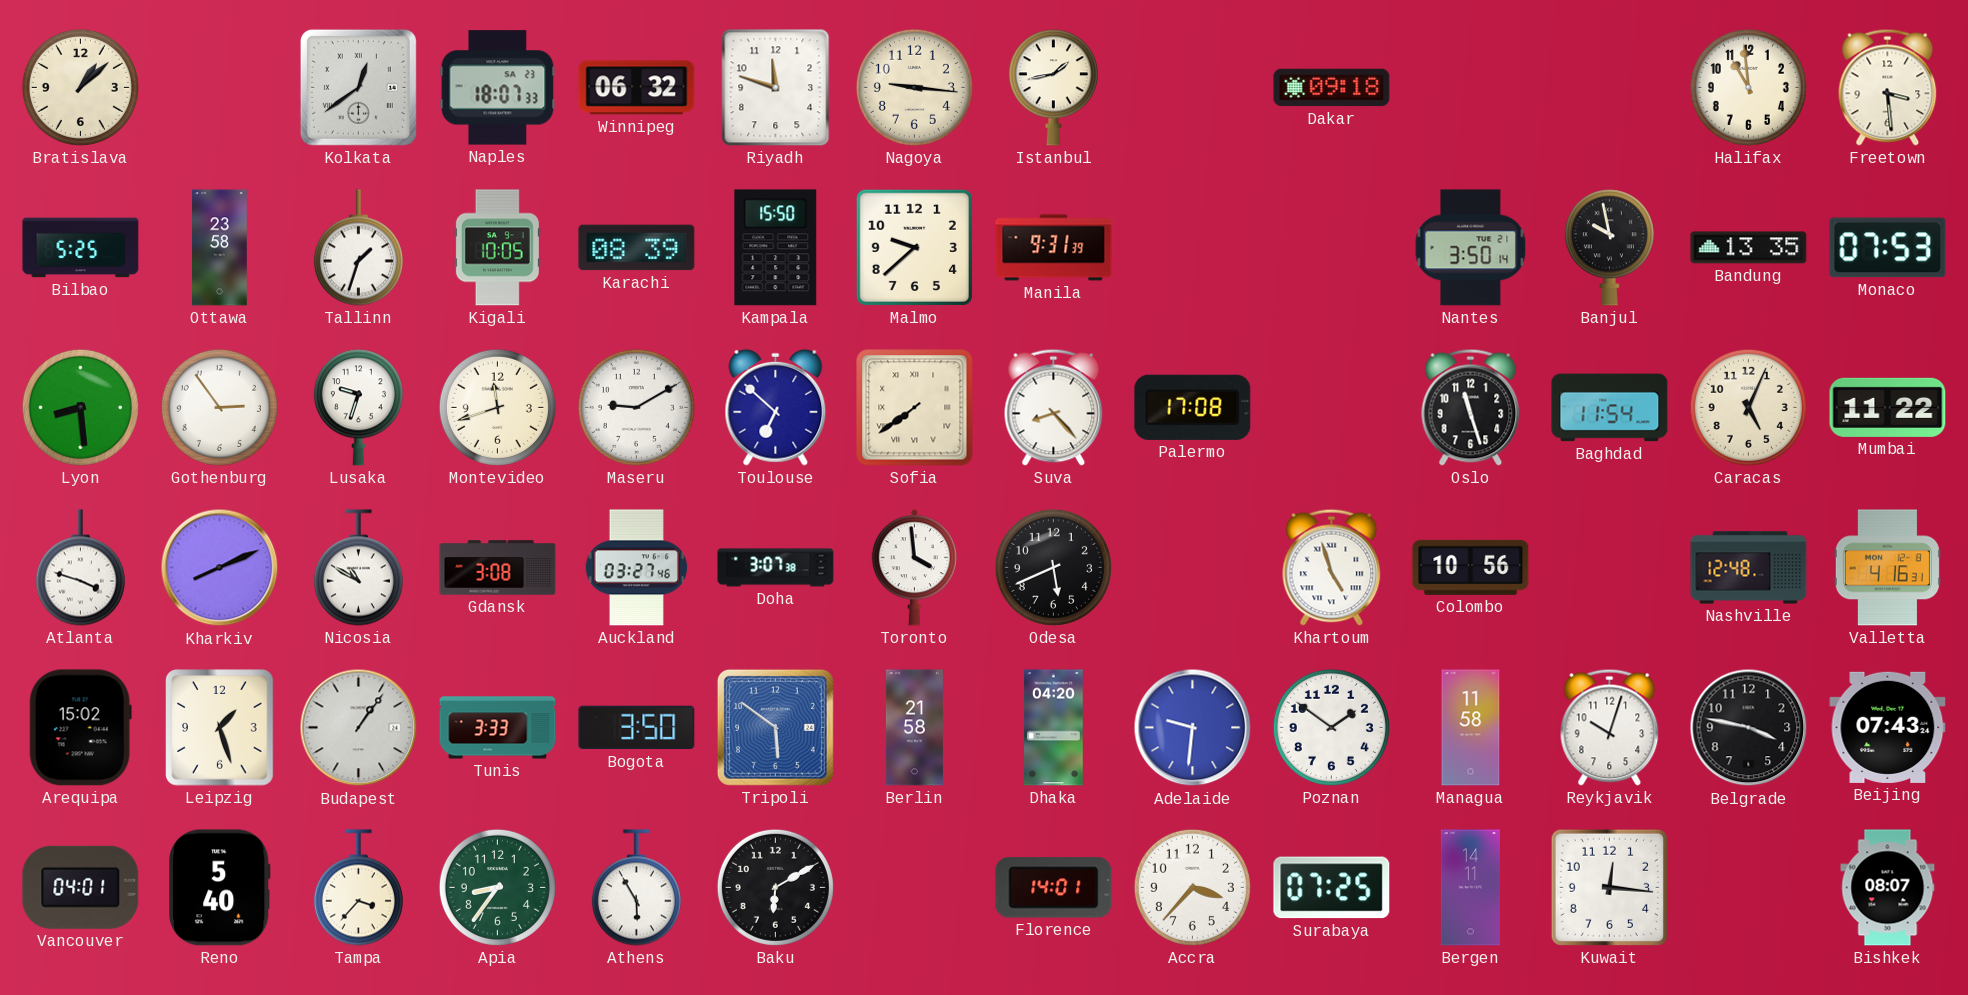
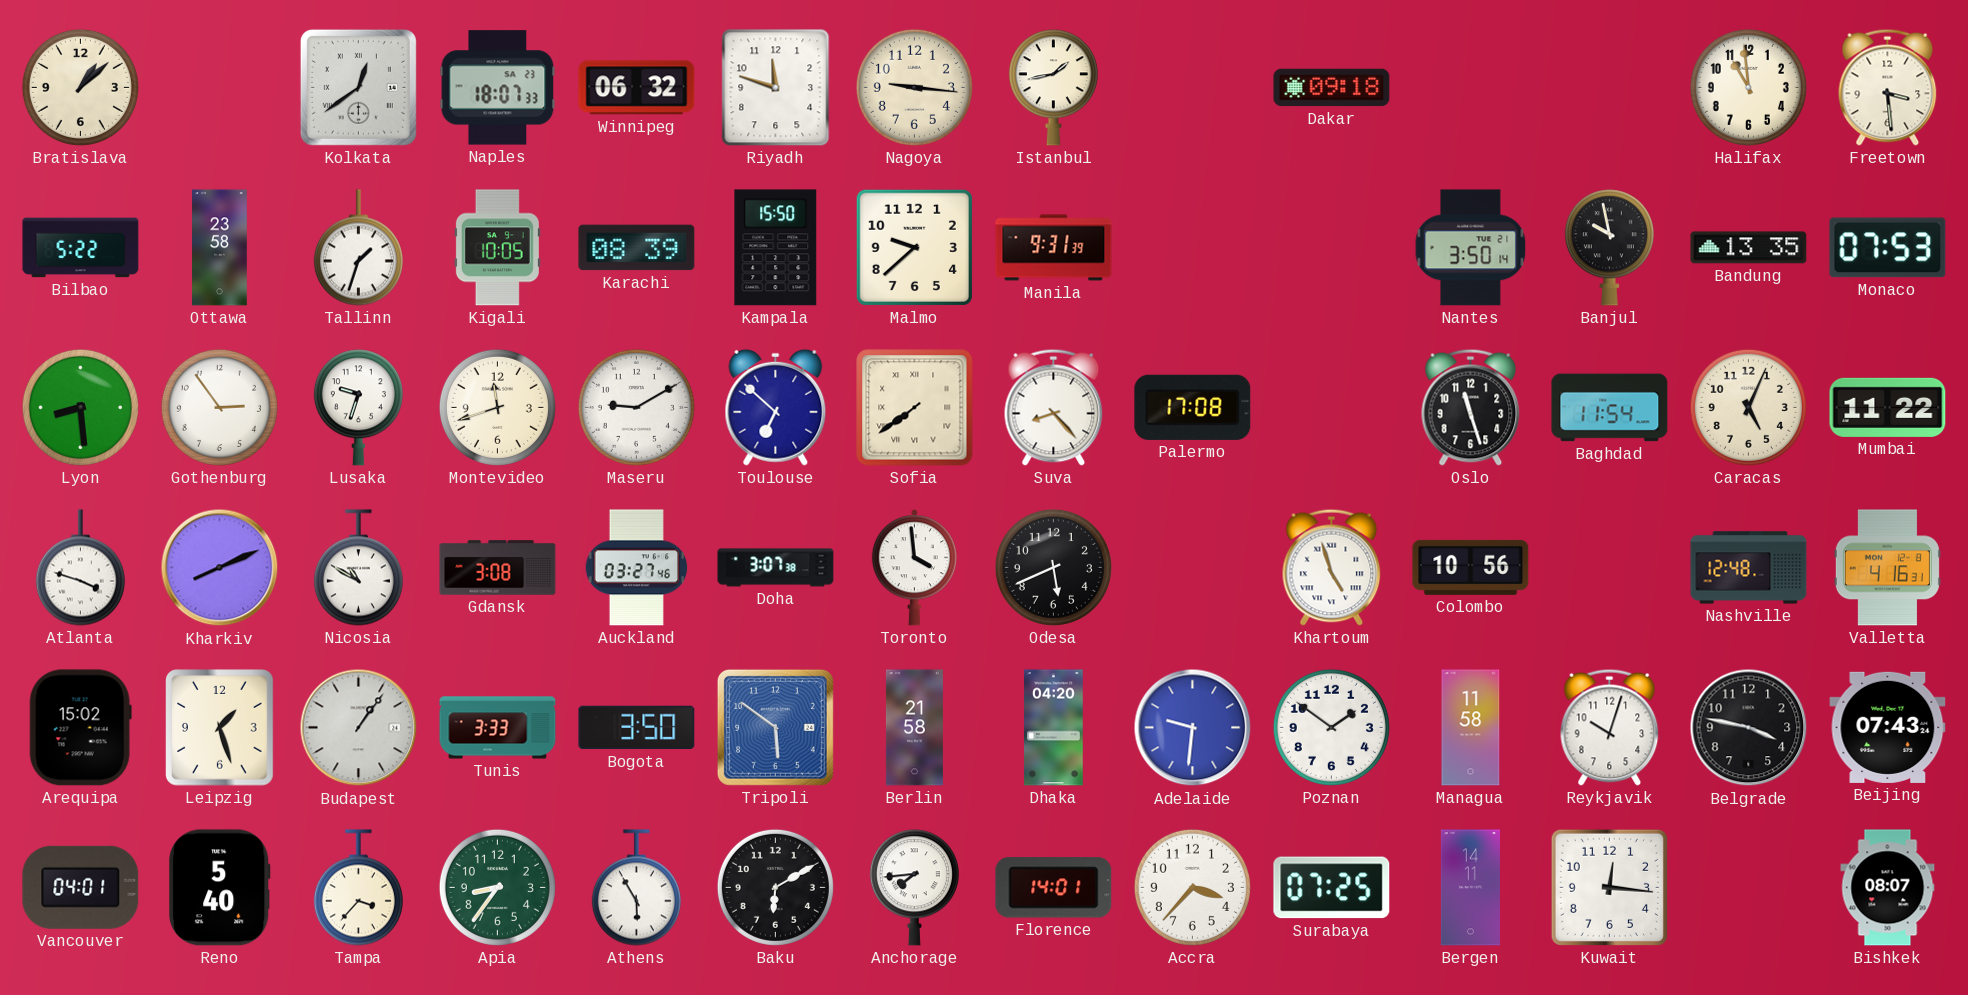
Bilbao: 5:25 -> 5:22
Anchorage: none -> 7:44
